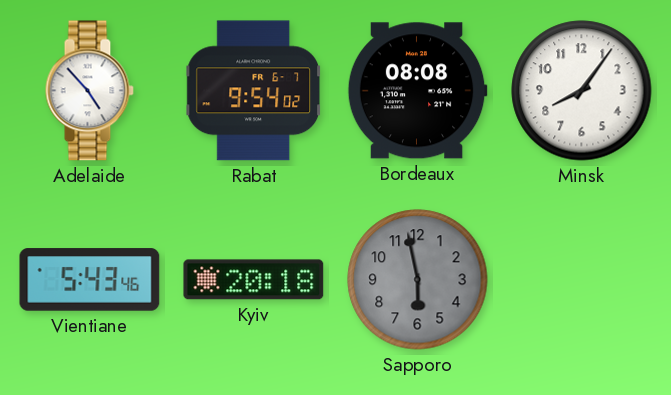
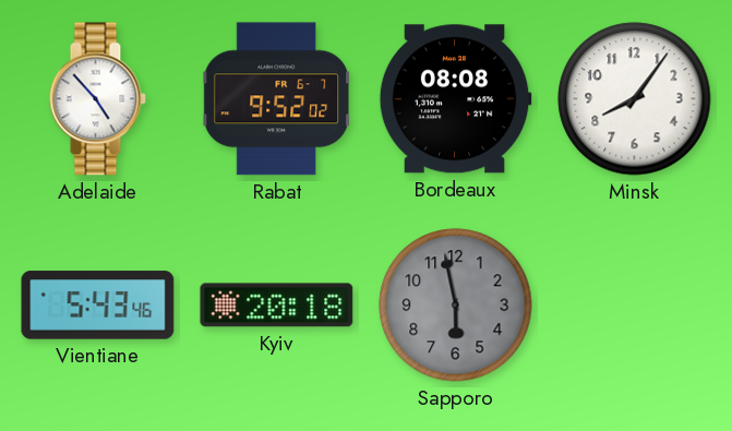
Rabat: 9:54 -> 9:52
